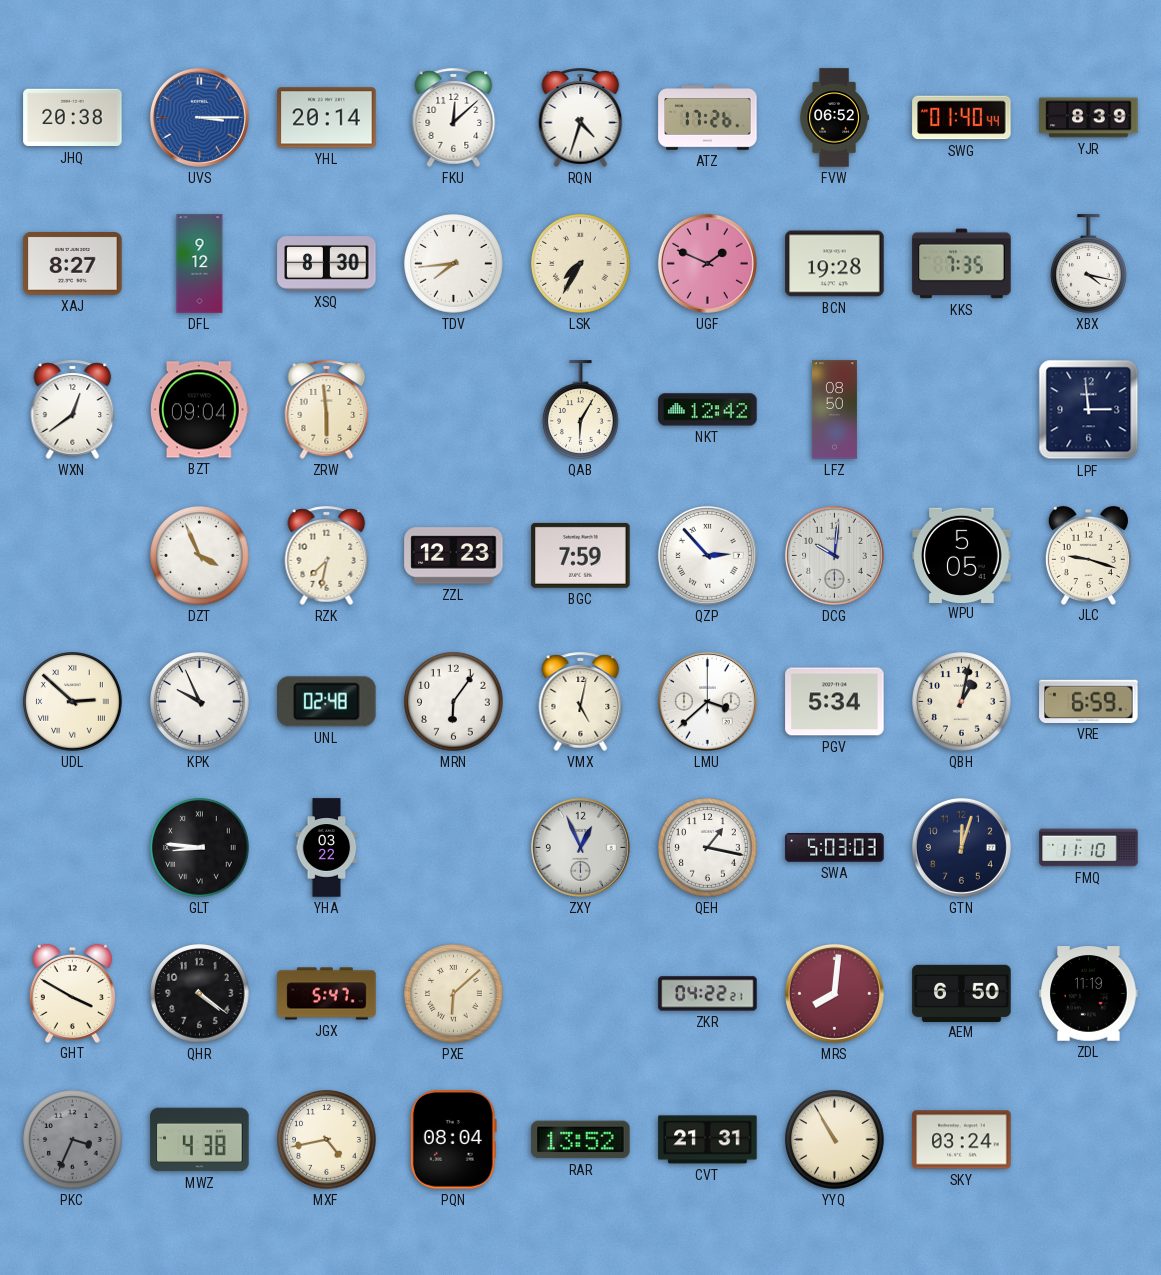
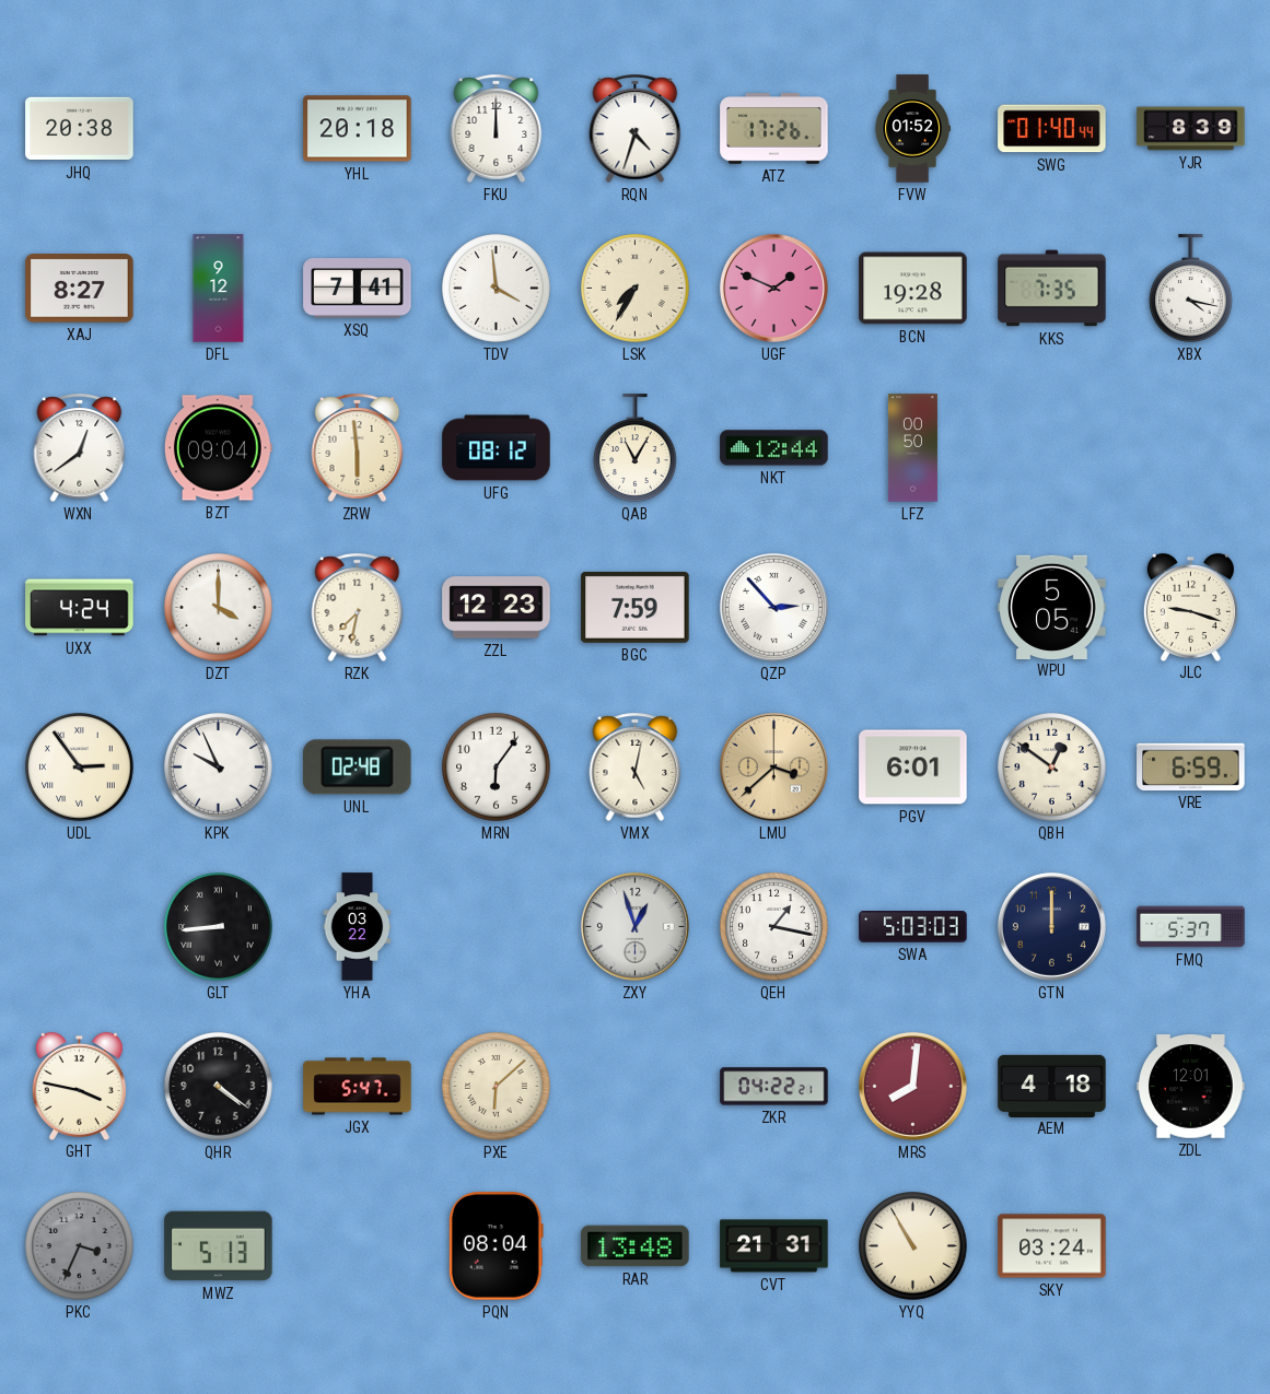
UVS: 3:15 -> none
YHL: 20:14 -> 20:18
FKU: 12:08 -> 12:00
FVW: 06:52 -> 01:52
XSQ: 8:30 -> 7:41
TDV: 7:44 -> 3:59
UFG: none -> 08:12
QAB: 6:05 -> 11:05
NKT: 12:42 -> 12:44
LFZ: 08:50 -> 00:50
LPF: 2:59 -> none
UXX: none -> 4:24
DZT: 3:56 -> 4:00
DCG: 10:01 -> none
UDL: 2:52 -> 2:54
LMU dial: white -> champagne
PGV: 5:34 -> 6:01
QBH: 1:02 -> 12:51
GLT: 8:46 -> 8:44
ZXY: 12:56 -> 12:57
GTN: 12:03 -> 12:00
FMQ: 11:10 -> 5:37
GHT: 3:50 -> 3:47
AEM: 6:50 -> 4:18
ZDL: 11:19 -> 12:01
MWZ: 4:38 -> 5:13
MXF: 4:43 -> none
RAR: 13:52 -> 13:48
